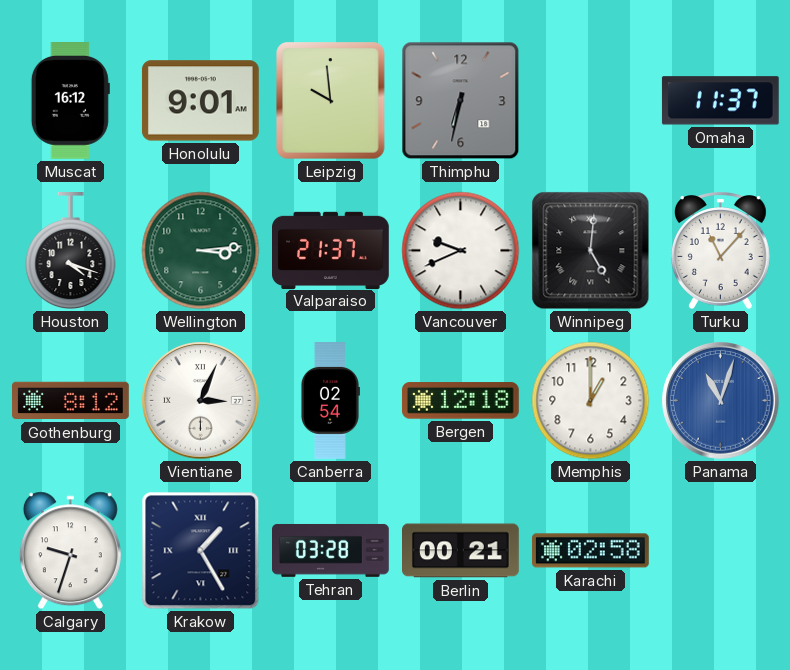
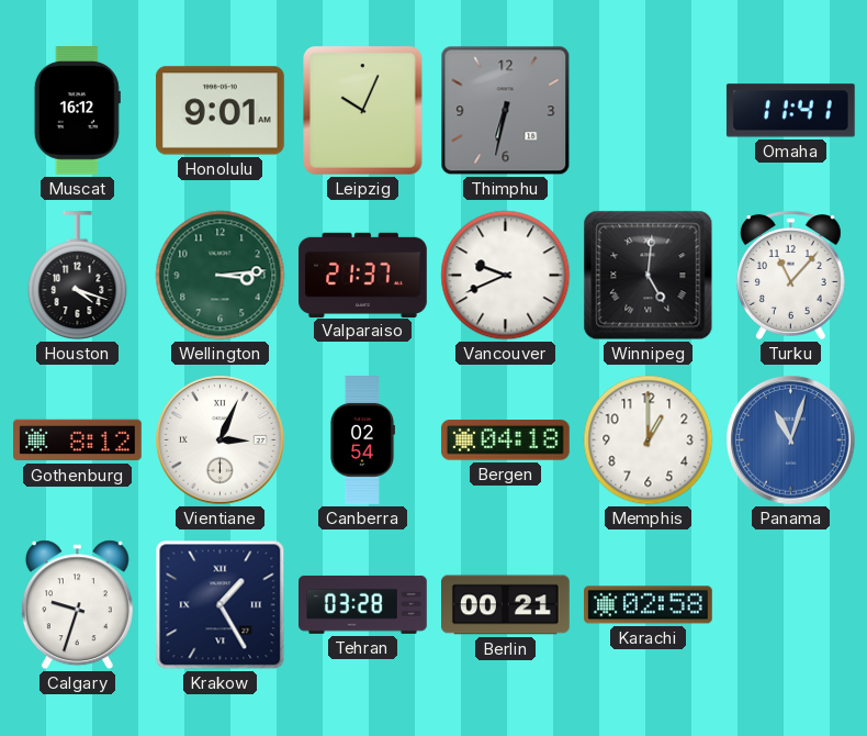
Leipzig: 9:59 -> 10:04
Omaha: 11:37 -> 11:41
Bergen: 12:18 -> 04:18
